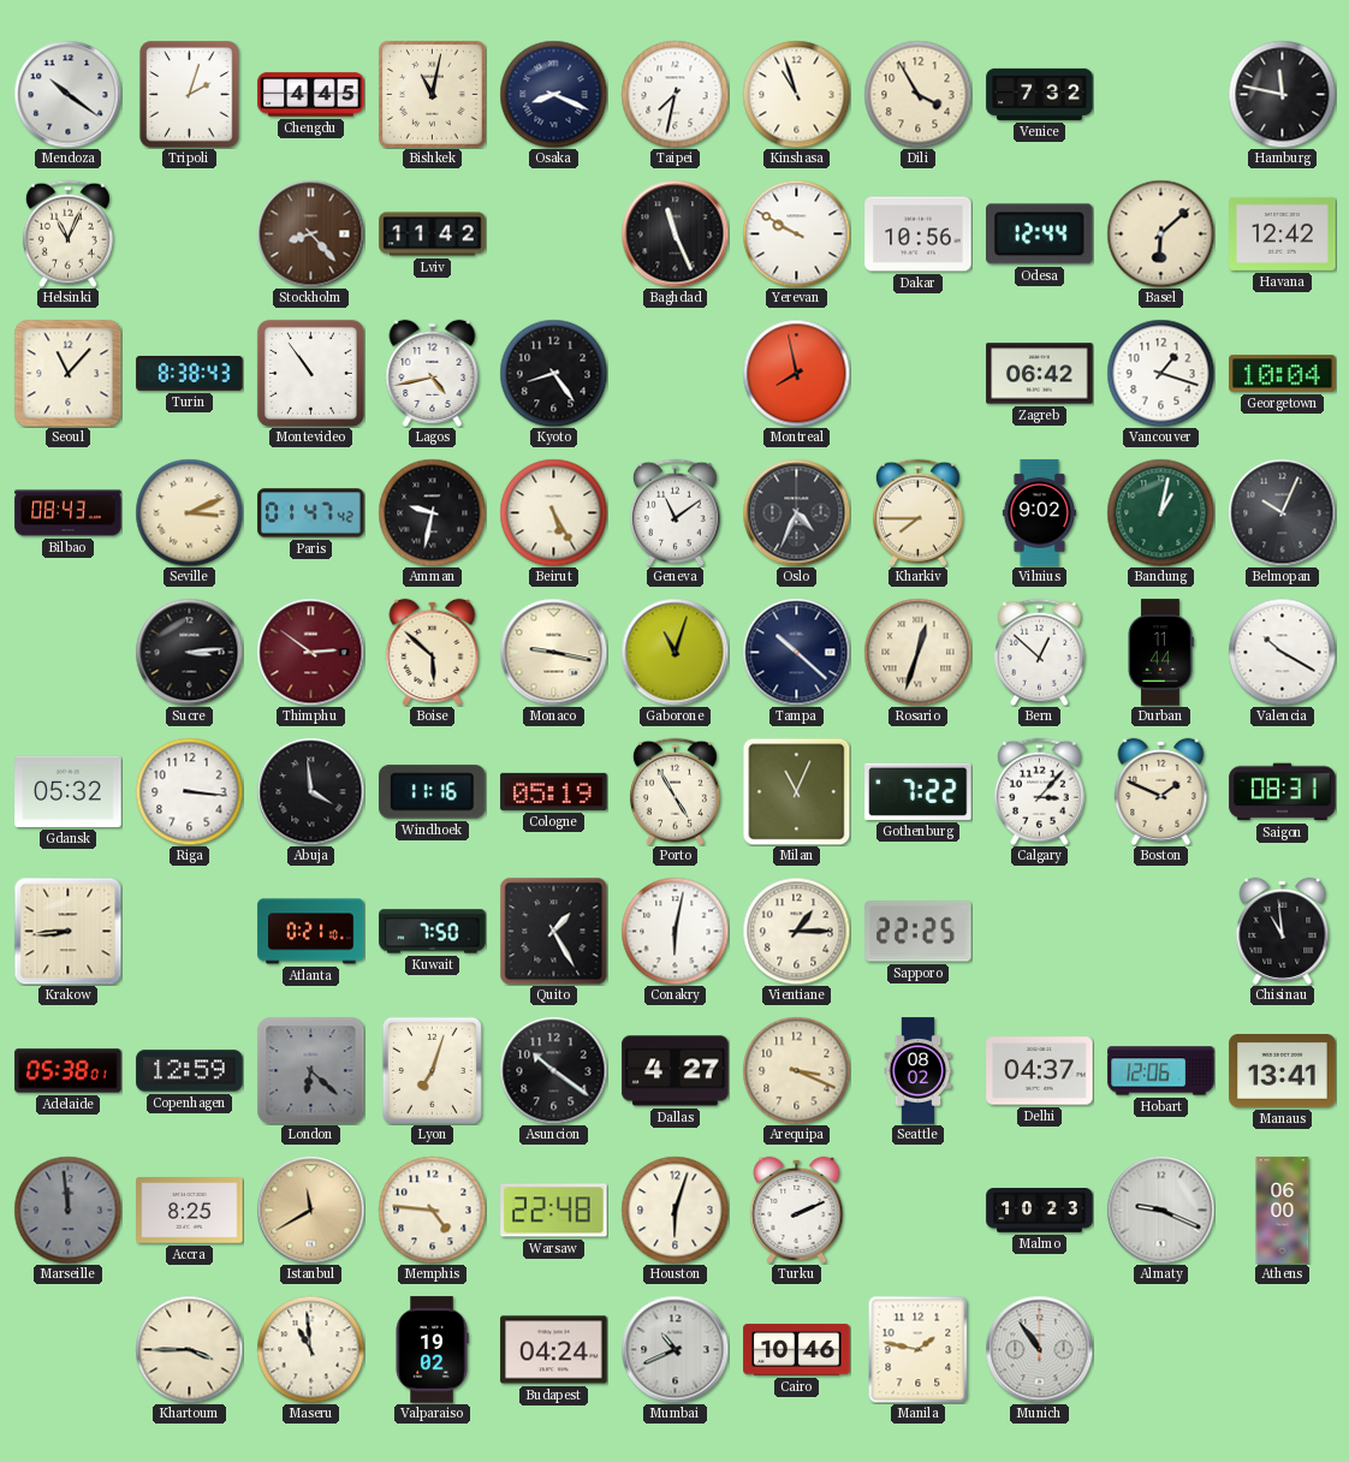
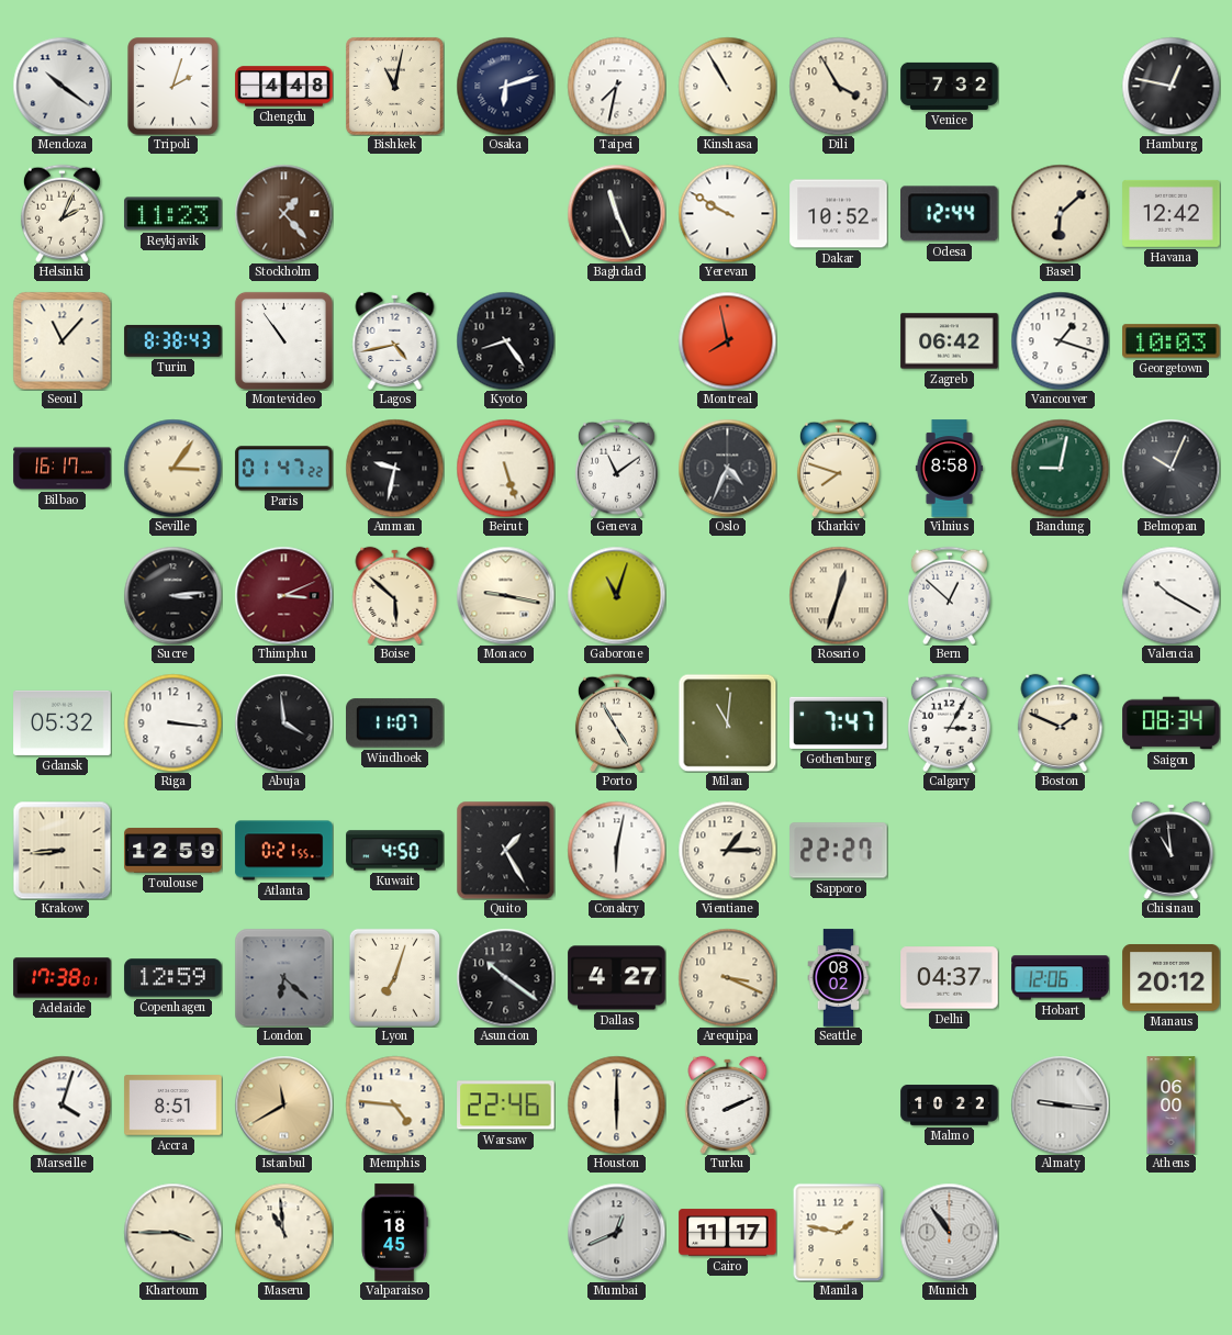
Chengdu: 4:45 -> 4:48
Osaka: 8:19 -> 6:12
Kinshasa: 10:57 -> 10:55
Hamburg: 11:47 -> 12:47
Helsinki: 11:04 -> 2:04
Reykjavik: none -> 11:23
Stockholm: 8:23 -> 1:23
Lviv: 11:42 -> none
Dakar: 10:56 -> 10:52
Georgetown: 10:04 -> 10:03
Bilbao: 08:43 -> 16:17
Seville: 3:11 -> 3:06
Paris: 01:47:42 -> 01:47:22
Beirut: 5:25 -> 5:27
Kharkiv: 7:45 -> 7:48
Vilnius: 9:02 -> 8:58
Bandung: 1:02 -> 9:02
Thimphu: 2:51 -> 3:11
Tampa: 10:22 -> none
Durban: 11:44 -> none
Windhoek: 11:16 -> 11:07
Cologne: 05:19 -> none
Milan: 11:04 -> 11:01
Gothenburg: 7:22 -> 7:47
Calgary: 3:07 -> 3:05
Saigon: 08:31 -> 08:34
Toulouse: none -> 12:59
Atlanta: 0:21:10 -> 0:21:55
Kuwait: 7:50 -> 4:50
Sapporo: 22:25 -> 22:27
Adelaide: 05:38 -> 17:38
Manaus: 13:41 -> 20:12
Marseille: 11:59 -> 4:03
Marseille dial: grey -> white
Accra: 8:25 -> 8:51
Warsaw: 22:48 -> 22:46
Houston: 6:03 -> 6:00
Malmo: 10:23 -> 10:22
Almaty: 9:19 -> 9:16
Valparaiso: 19:02 -> 18:45
Budapest: 04:24 -> none
Mumbai: 10:41 -> 12:41
Cairo: 10:46 -> 11:17
